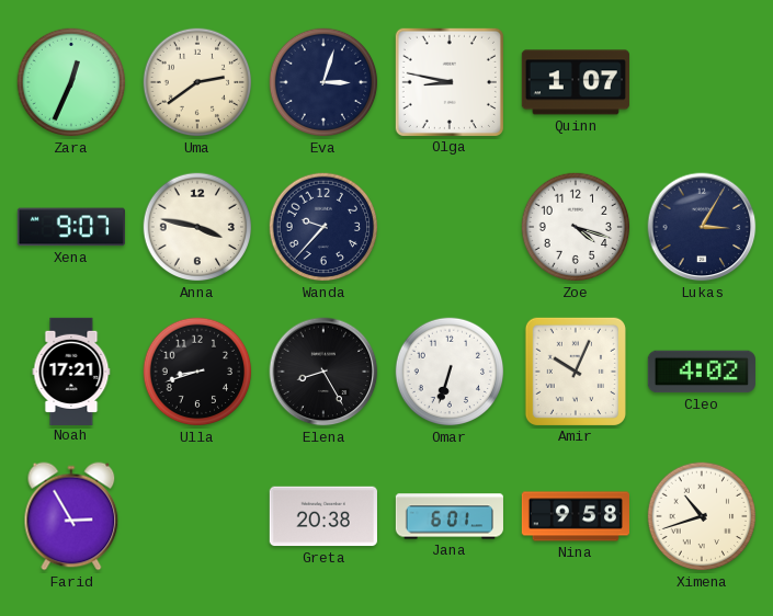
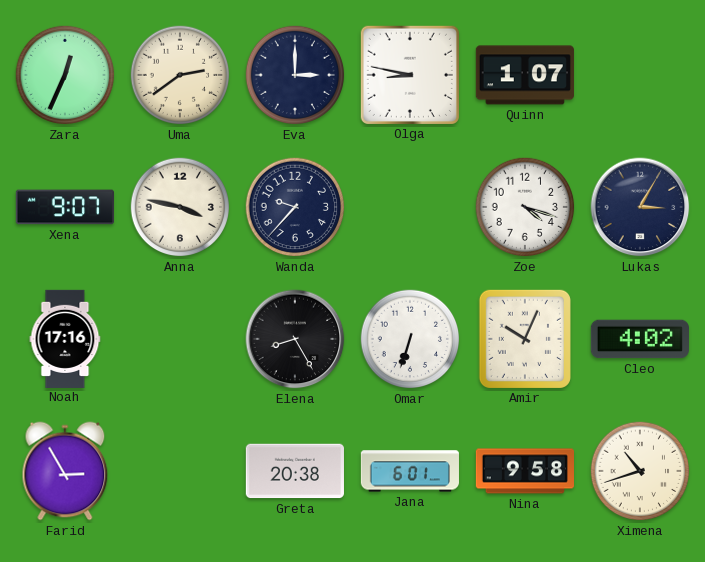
Eva: 3:03 -> 3:00
Noah: 17:21 -> 17:16
Ulla: 8:42 -> none
